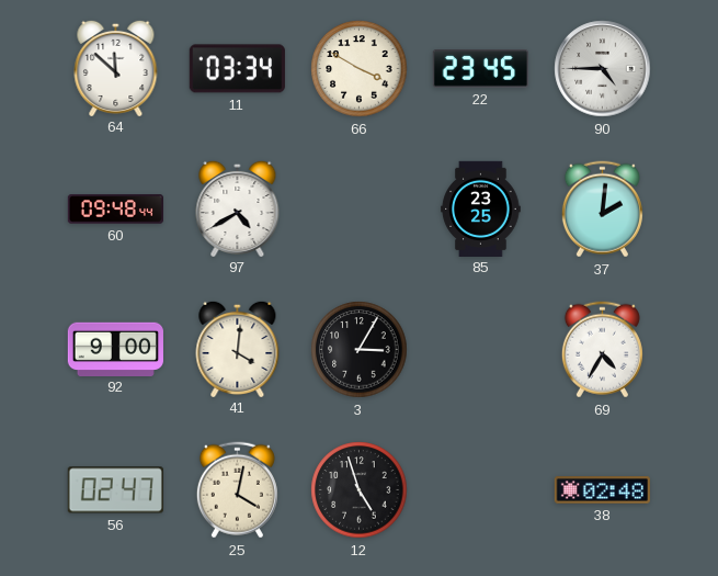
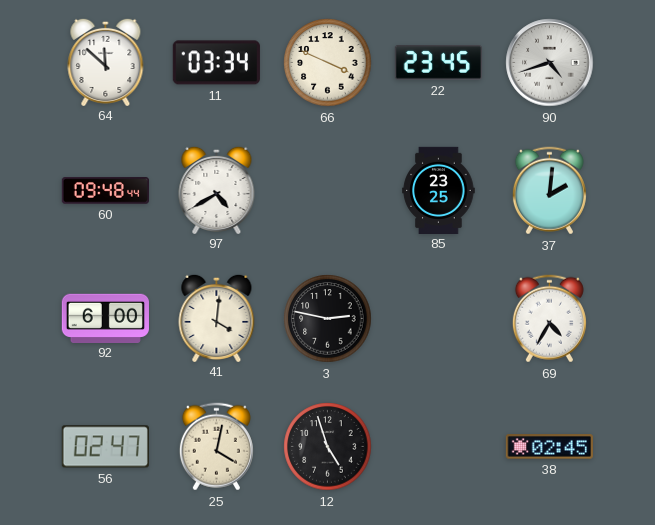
66: 3:50 -> 3:49
90: 4:45 -> 4:42
92: 9:00 -> 6:00
3: 3:05 -> 2:47
38: 02:48 -> 02:45
